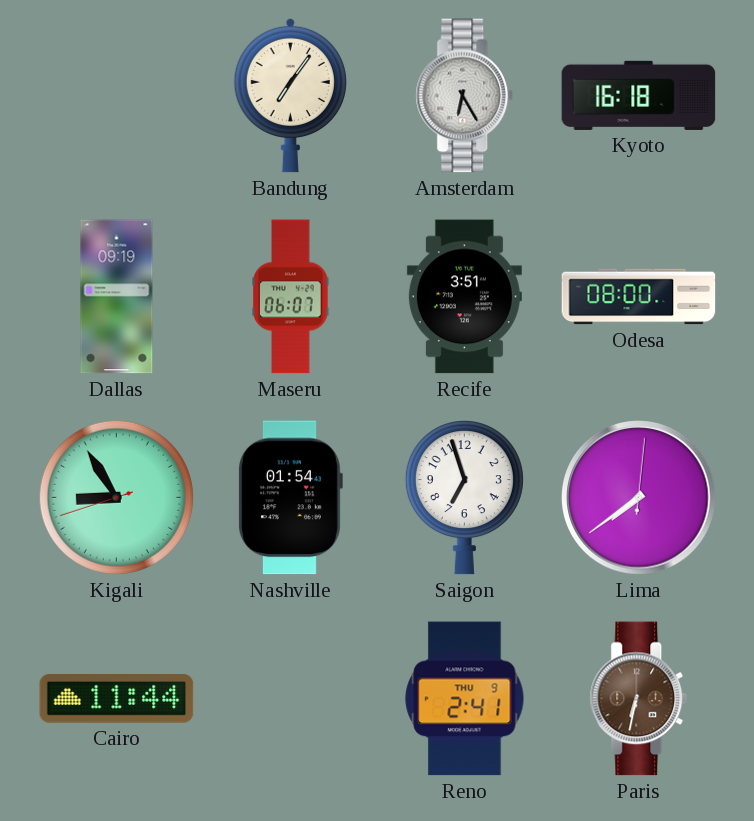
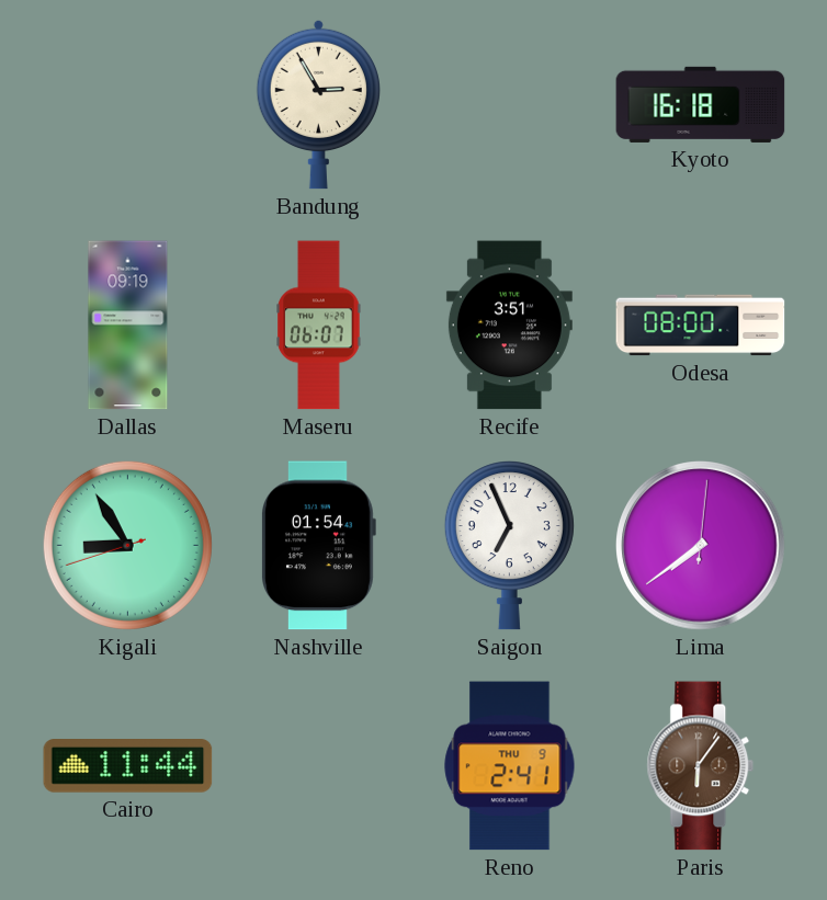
Bandung: 7:06 -> 2:55
Amsterdam: 6:25 -> none
Saigon: 6:57 -> 6:56
Paris: 6:32 -> 6:06
